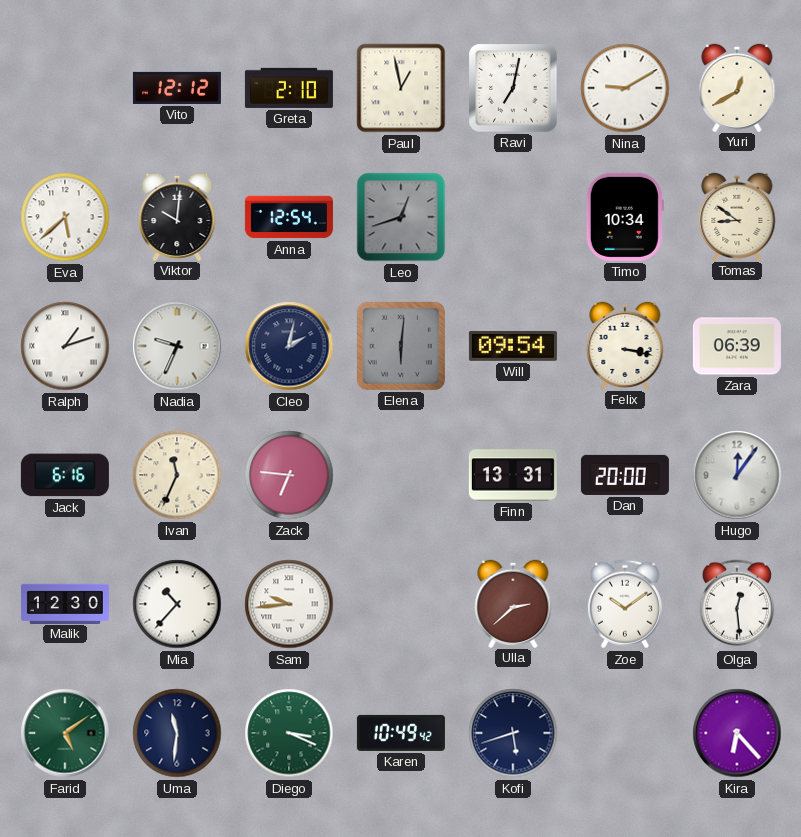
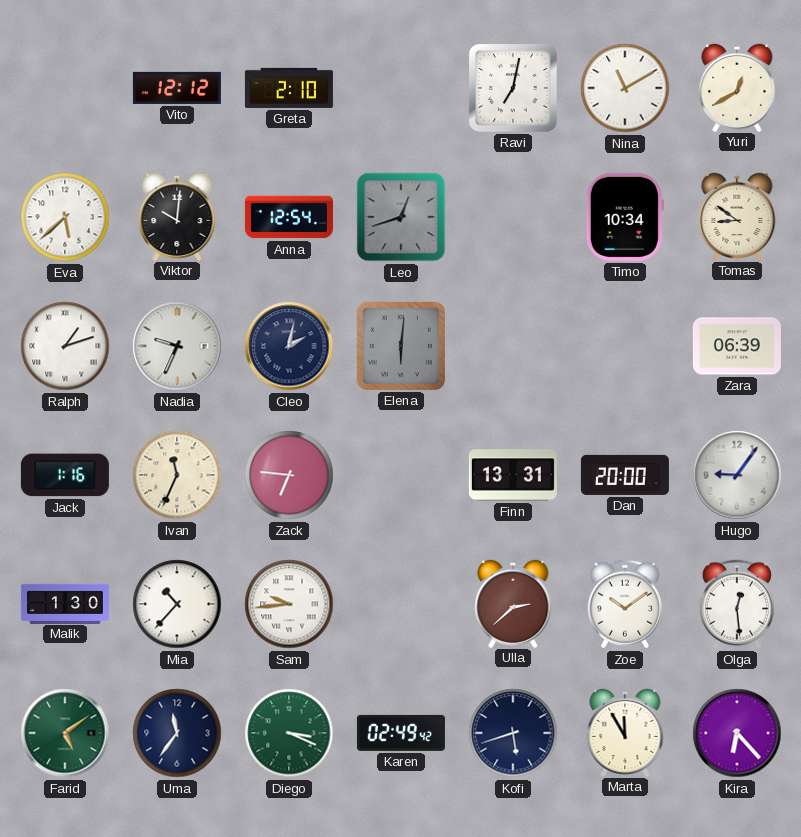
Paul: 12:58 -> none
Nina: 9:10 -> 11:10
Will: 09:54 -> none
Felix: 3:17 -> none
Jack: 6:16 -> 1:16
Hugo: 12:06 -> 9:06
Malik: 12:30 -> 1:30
Uma: 11:31 -> 11:36
Karen: 10:49 -> 02:49
Marta: none -> 11:55
